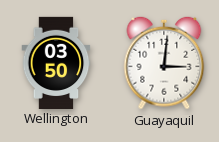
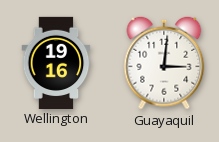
Wellington: 03:50 -> 19:16
